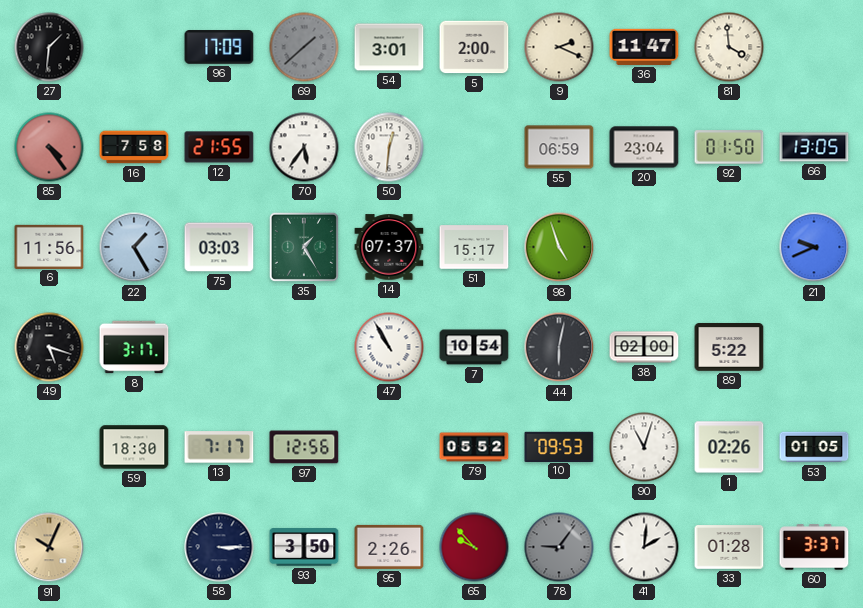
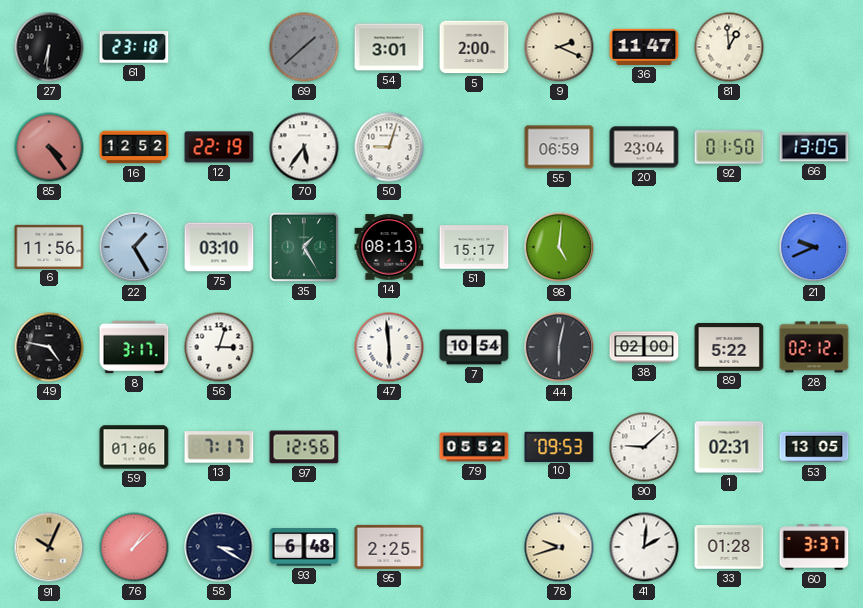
27: 1:31 -> 6:31
61: none -> 23:18
96: 17:09 -> none
81: 3:59 -> 12:59
16: 7:58 -> 12:52
12: 21:55 -> 22:19
50: 12:31 -> 9:03
75: 03:03 -> 03:10
14: 07:37 -> 08:13
98: 4:57 -> 5:01
49: 5:18 -> 4:47
56: none -> 3:03
47: 10:55 -> 5:59
28: none -> 02:12
59: 18:30 -> 01:06
90: 11:03 -> 9:08
1: 02:26 -> 02:31
53: 01:05 -> 13:05
76: none -> 1:08
58: 3:15 -> 3:20
93: 3:50 -> 6:48
95: 2:26 -> 2:25
65: 9:53 -> none
78: 9:06 -> 9:42
78 dial: grey -> cream
